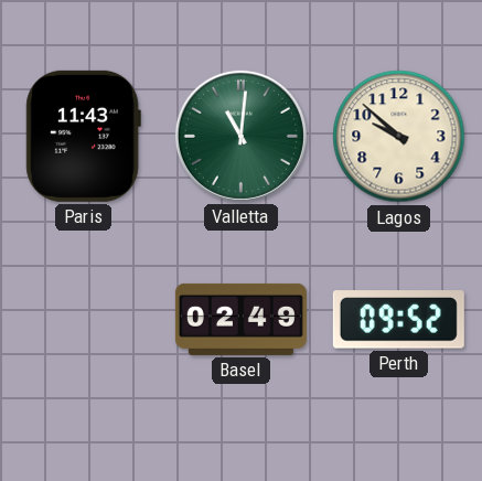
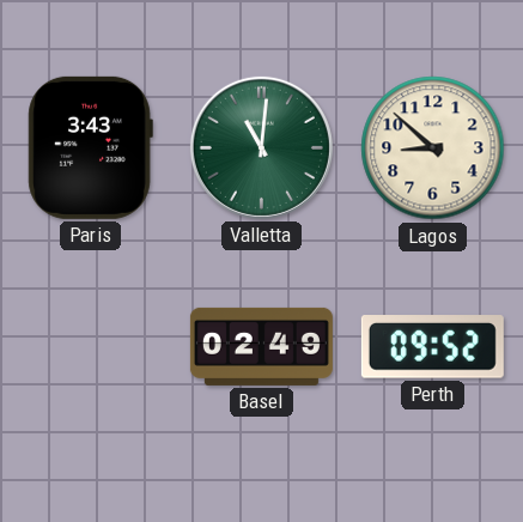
Paris: 11:43 -> 3:43
Lagos: 9:52 -> 8:52
